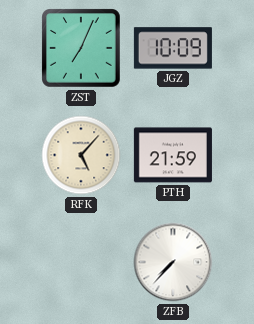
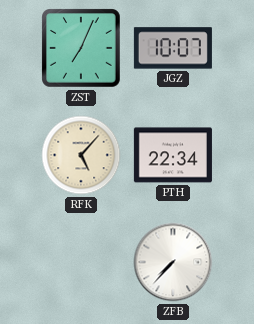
JGZ: 10:09 -> 10:07
PTH: 21:59 -> 22:34
